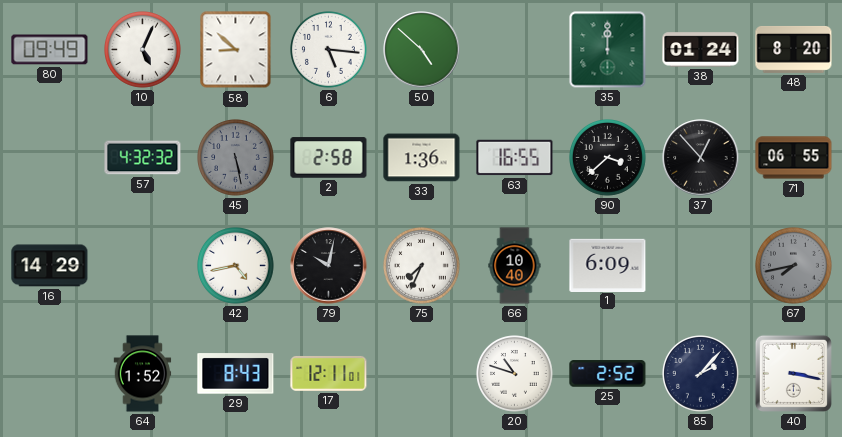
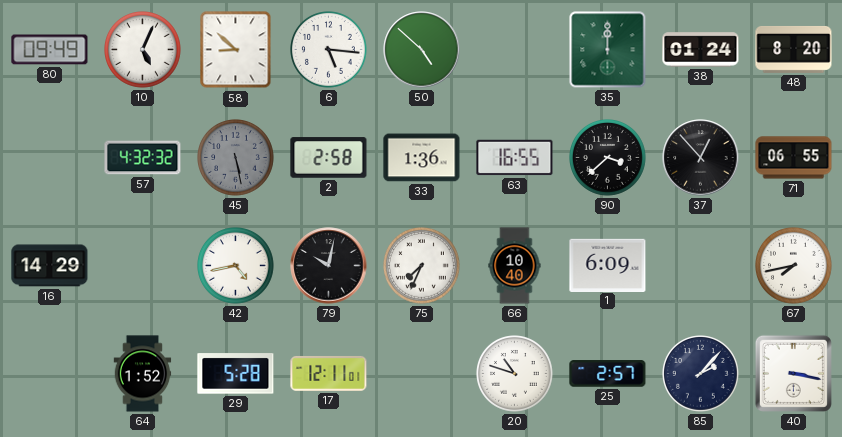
67 dial: grey -> white
29: 8:43 -> 5:28
25: 2:52 -> 2:57
